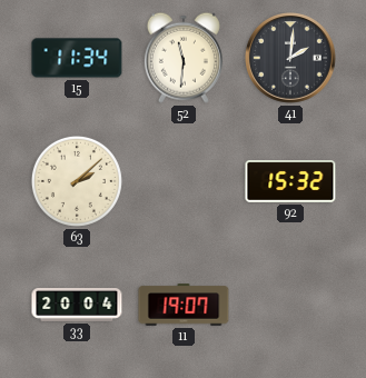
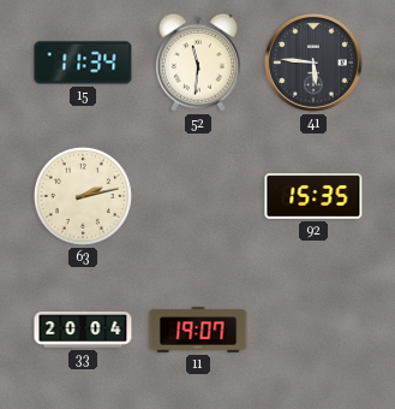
41: 2:01 -> 5:46
63: 2:08 -> 2:13
92: 15:32 -> 15:35
